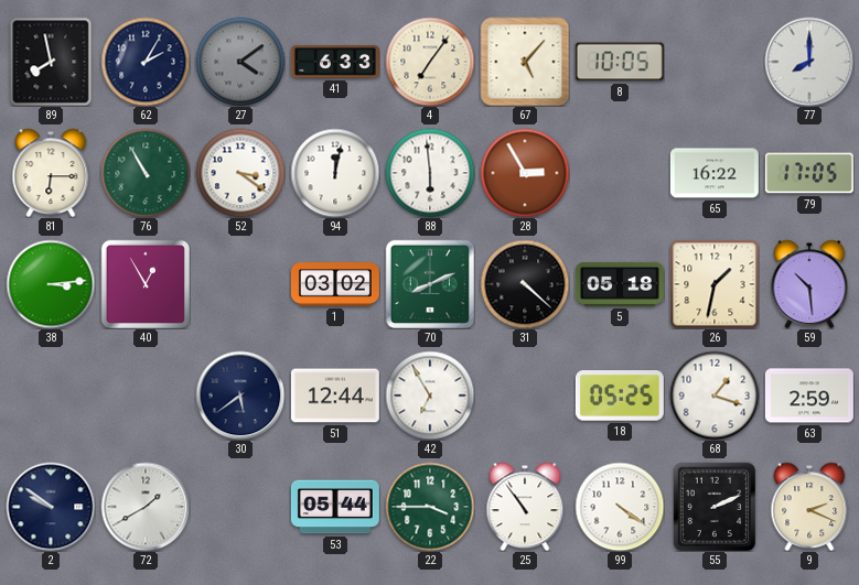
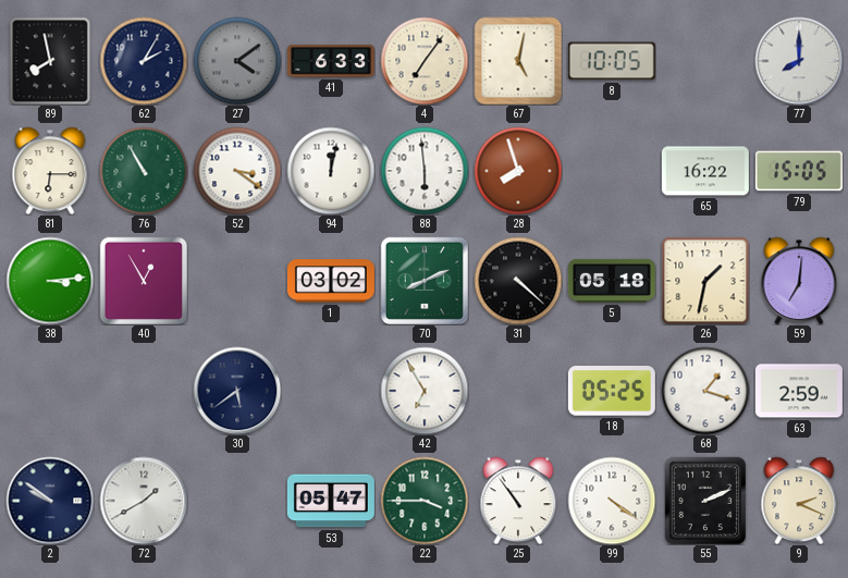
67: 5:07 -> 5:02
28: 2:55 -> 7:57
79: 17:05 -> 15:05
59: 10:29 -> 7:01
51: 12:44 -> none
53: 05:44 -> 05:47
